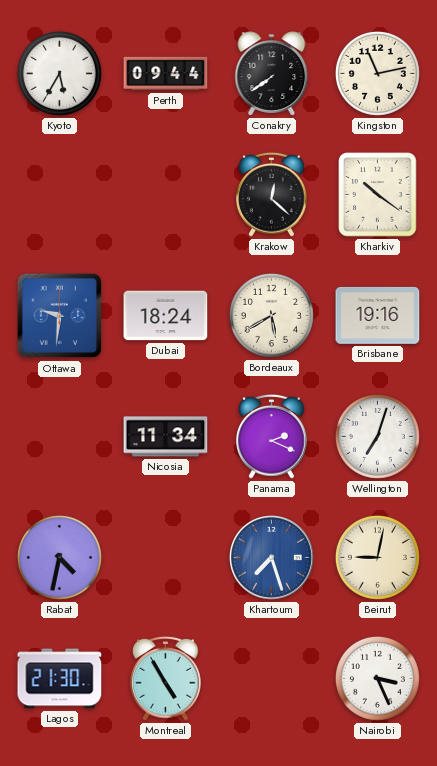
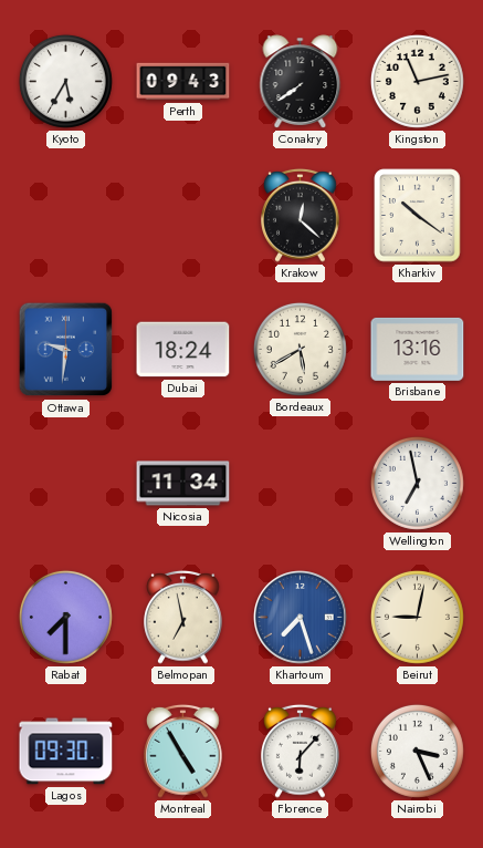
Perth: 09:44 -> 09:43
Brisbane: 19:16 -> 13:16
Panama: 2:19 -> none
Wellington: 7:03 -> 6:58
Rabat: 4:32 -> 7:30
Belmopan: none -> 6:58
Lagos: 21:30 -> 09:30
Florence: none -> 6:07
